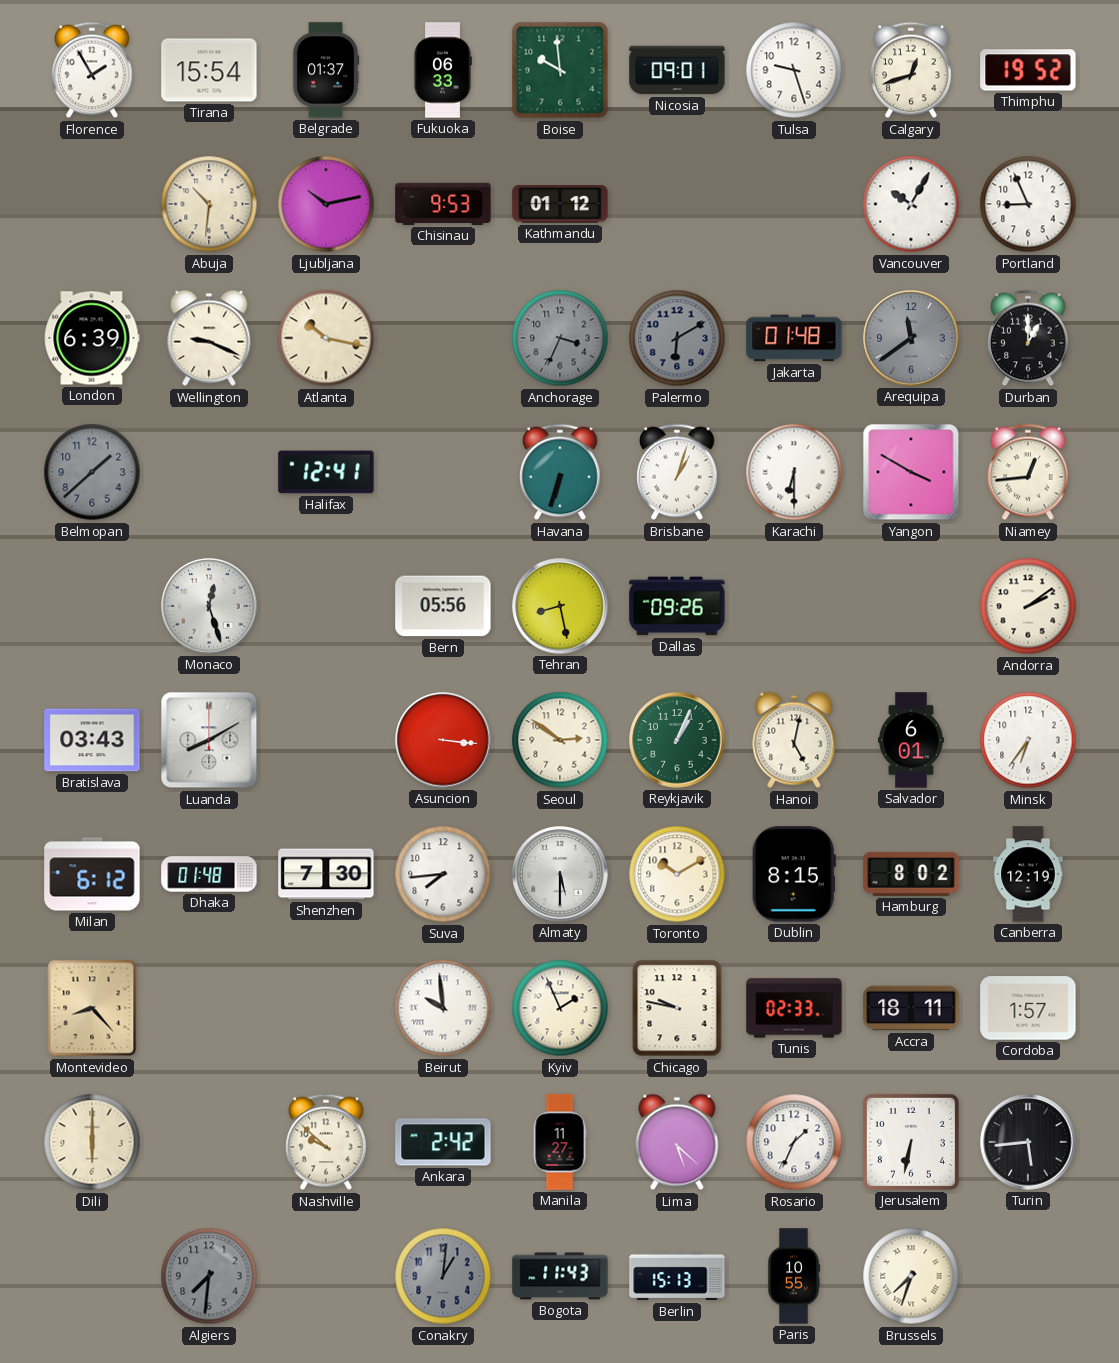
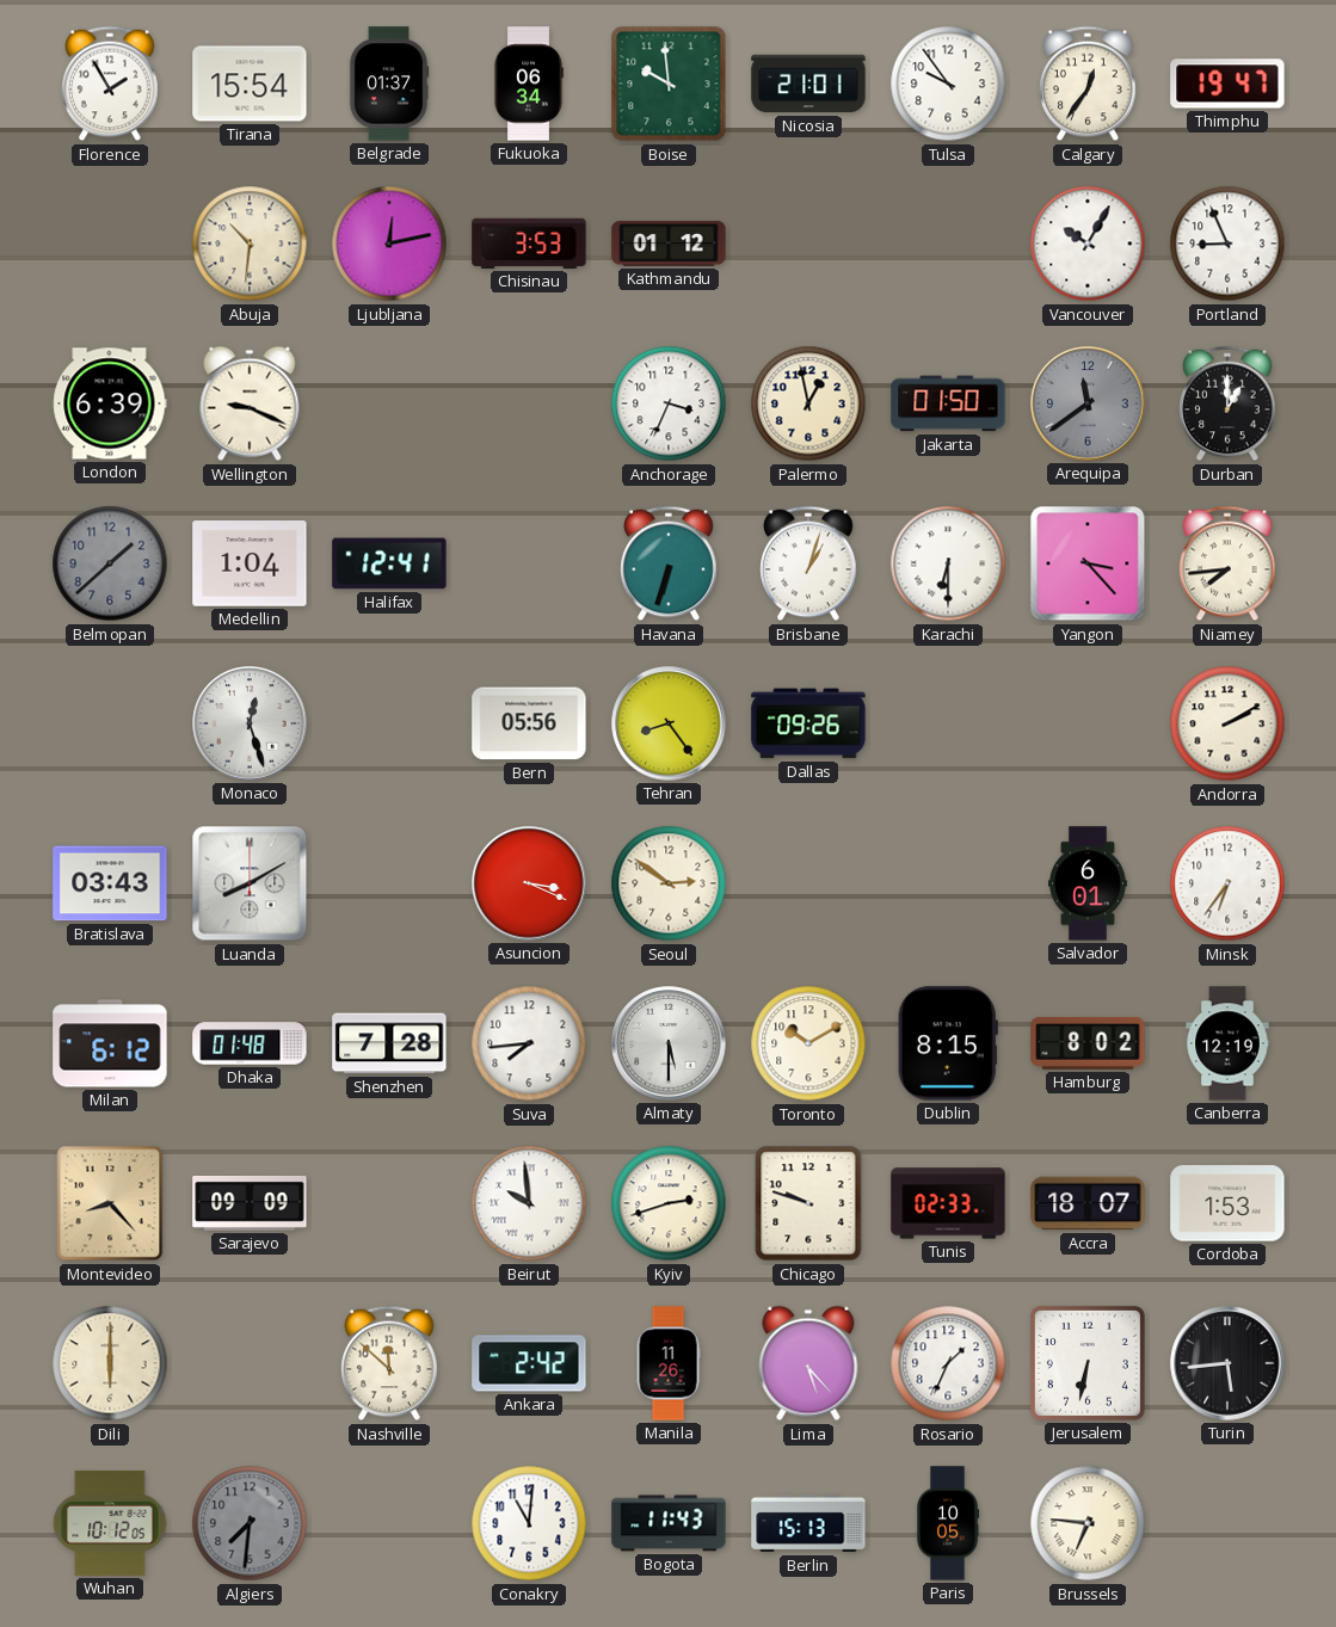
Fukuoka: 06:33 -> 06:34
Nicosia: 09:01 -> 21:01
Tulsa: 9:27 -> 9:54
Calgary: 12:42 -> 12:36
Thimphu: 19:52 -> 19:47
Ljubljana: 10:13 -> 12:13
Chisinau: 9:53 -> 3:53
Atlanta: 10:17 -> none
Anchorage dial: grey -> white
Palermo: 6:10 -> 12:58
Palermo dial: grey -> cream
Jakarta: 01:48 -> 01:50
Medellin: none -> 1:04
Yangon: 3:50 -> 3:23
Niamey: 12:44 -> 7:44
Tehran: 8:28 -> 8:24
Andorra: 2:09 -> 2:10
Asuncion: 3:16 -> 3:19
Reykjavik: 1:04 -> none
Hanoi: 5:02 -> none
Shenzhen: 7:30 -> 7:28
Sarajevo: none -> 09:09
Kyiv: 1:56 -> 2:42
Chicago: 9:47 -> 9:48
Accra: 18:11 -> 18:07
Cordoba: 1:57 -> 1:53
Nashville: 9:52 -> 11:52
Manila: 11:27 -> 11:26
Lima: 5:22 -> 5:23
Wuhan: none -> 10:12
Conakry: 1:01 -> 11:01
Conakry dial: grey -> white
Paris: 10:55 -> 10:05
Brussels: 7:33 -> 6:46
